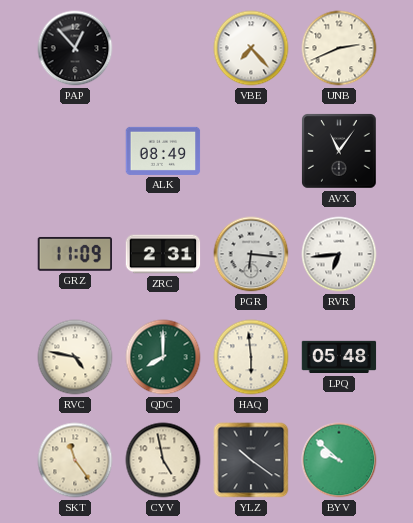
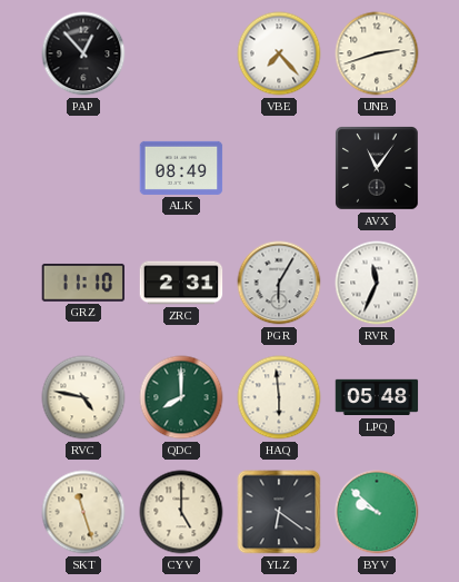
UNB: 2:41 -> 2:42
GRZ: 11:09 -> 11:10
PGR: 6:16 -> 6:05
RVR: 6:44 -> 11:34
SKT: 11:24 -> 11:27
CYV: 4:58 -> 5:00
YLZ: 10:21 -> 6:21
